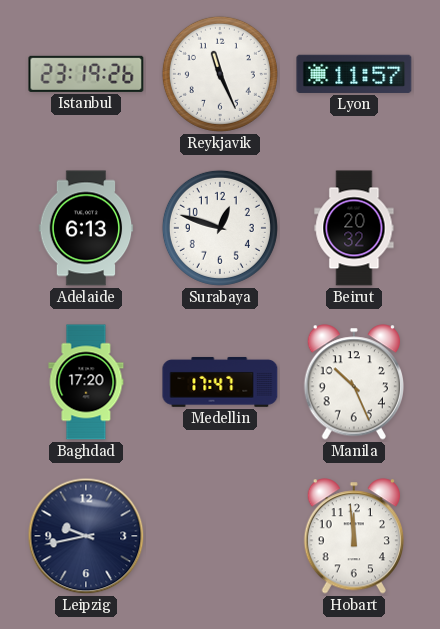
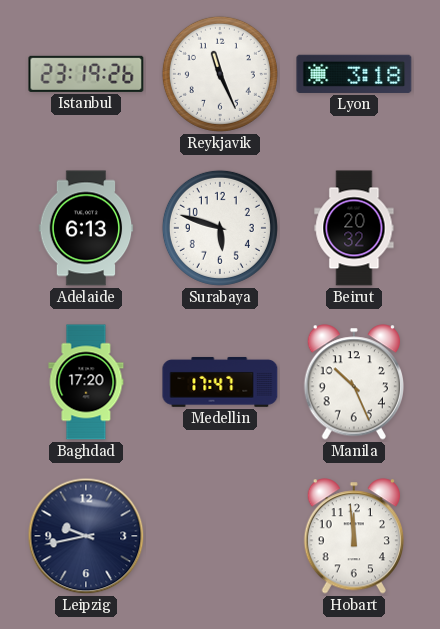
Lyon: 11:57 -> 3:18
Surabaya: 12:48 -> 5:48
